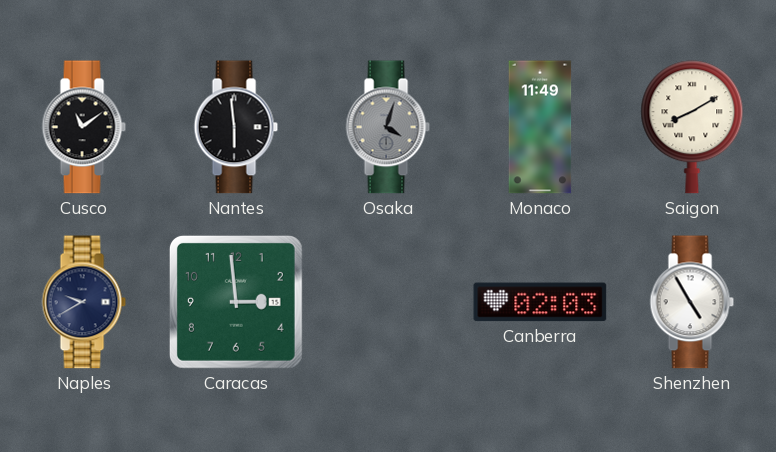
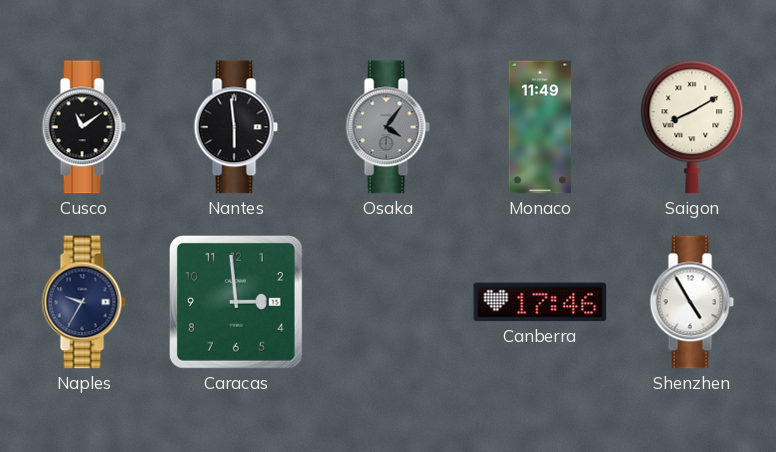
Osaka: 4:03 -> 4:06
Naples: 9:40 -> 9:35
Canberra: 02:03 -> 17:46
